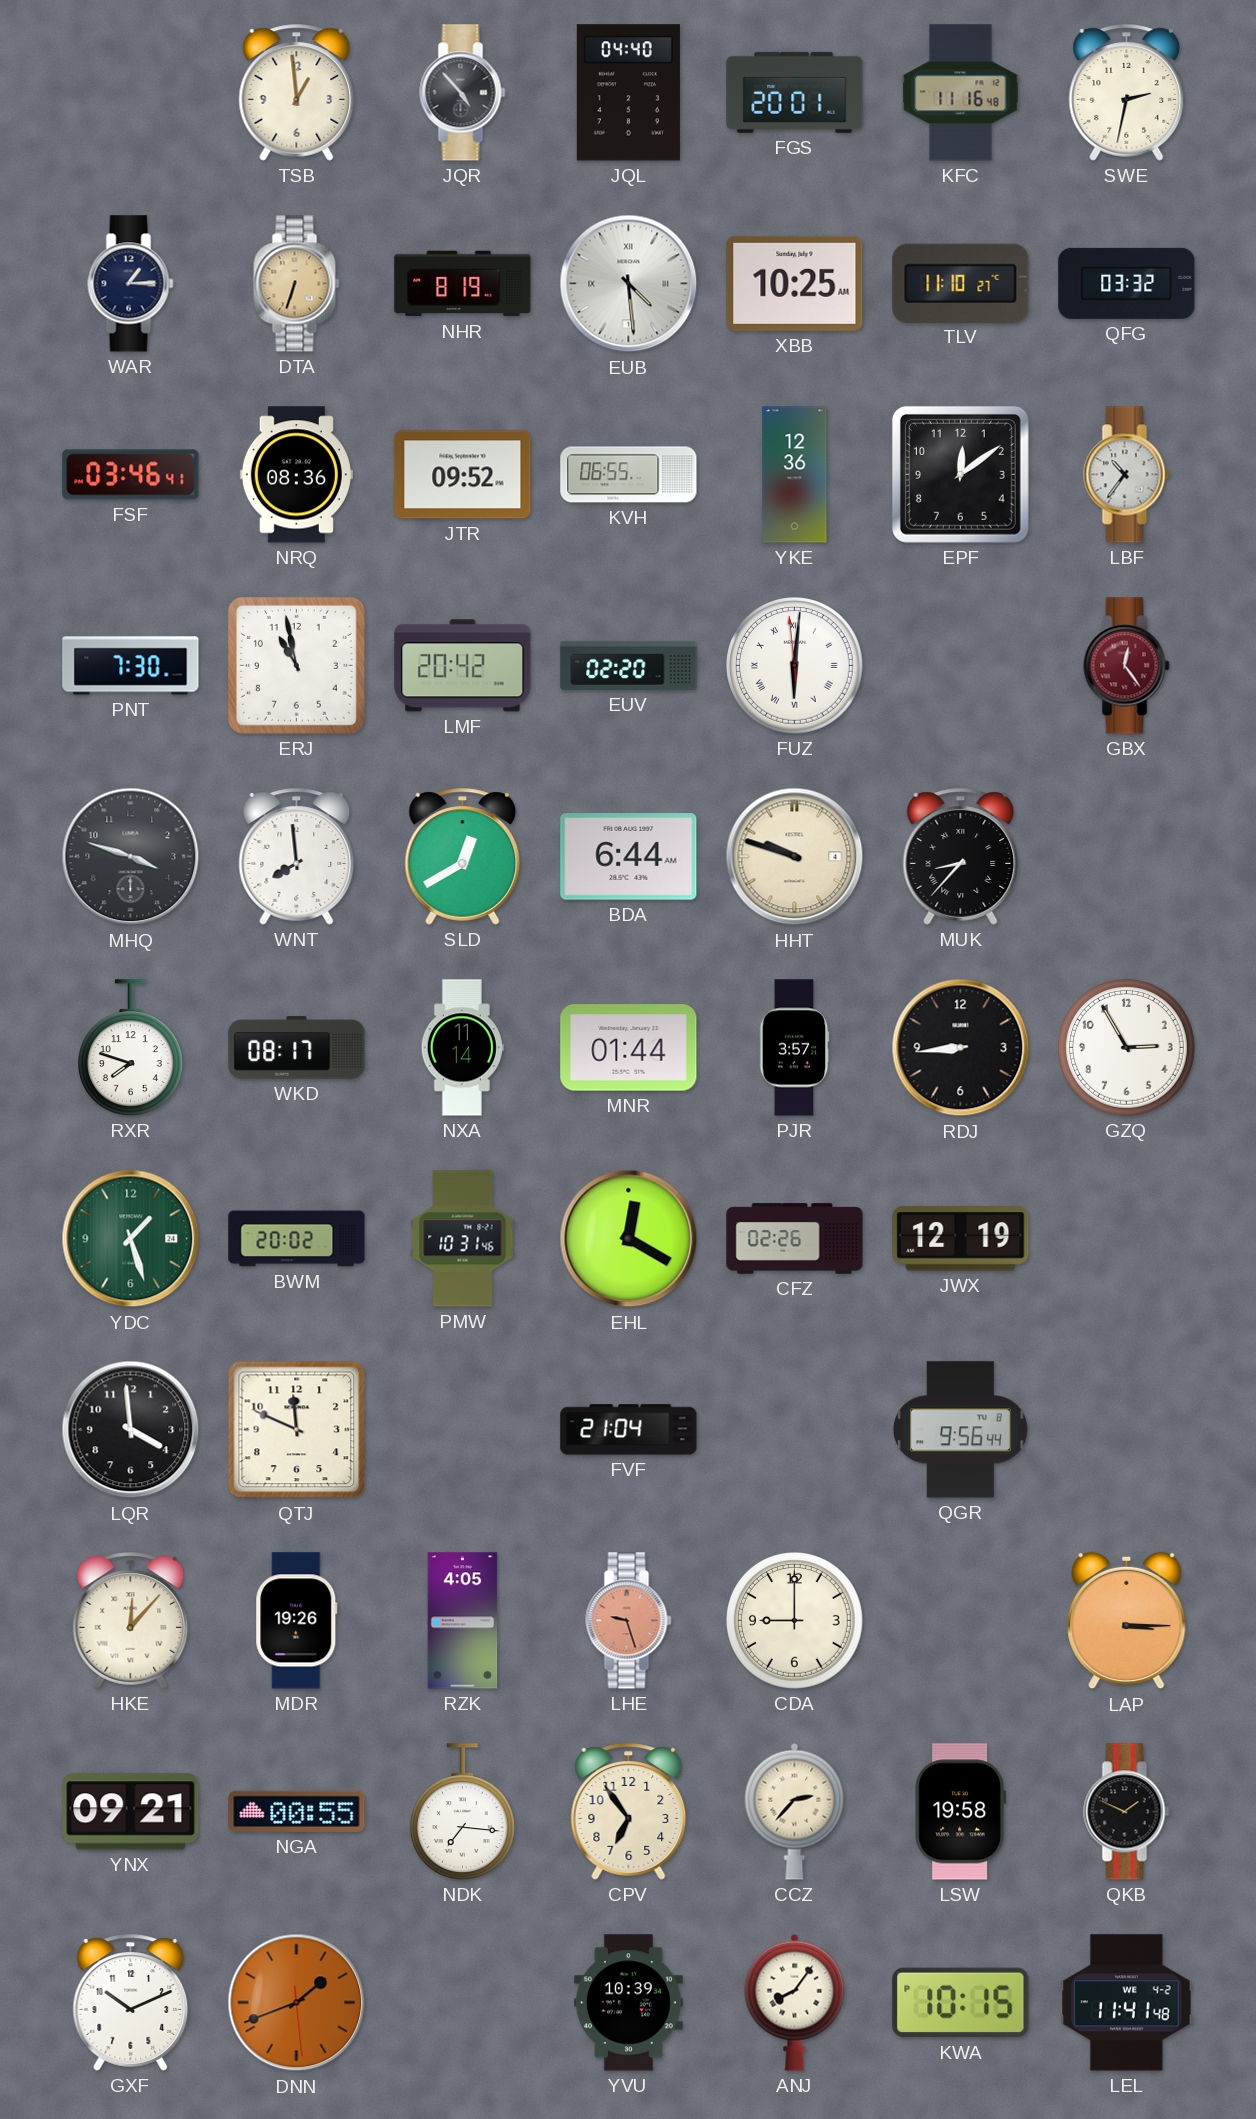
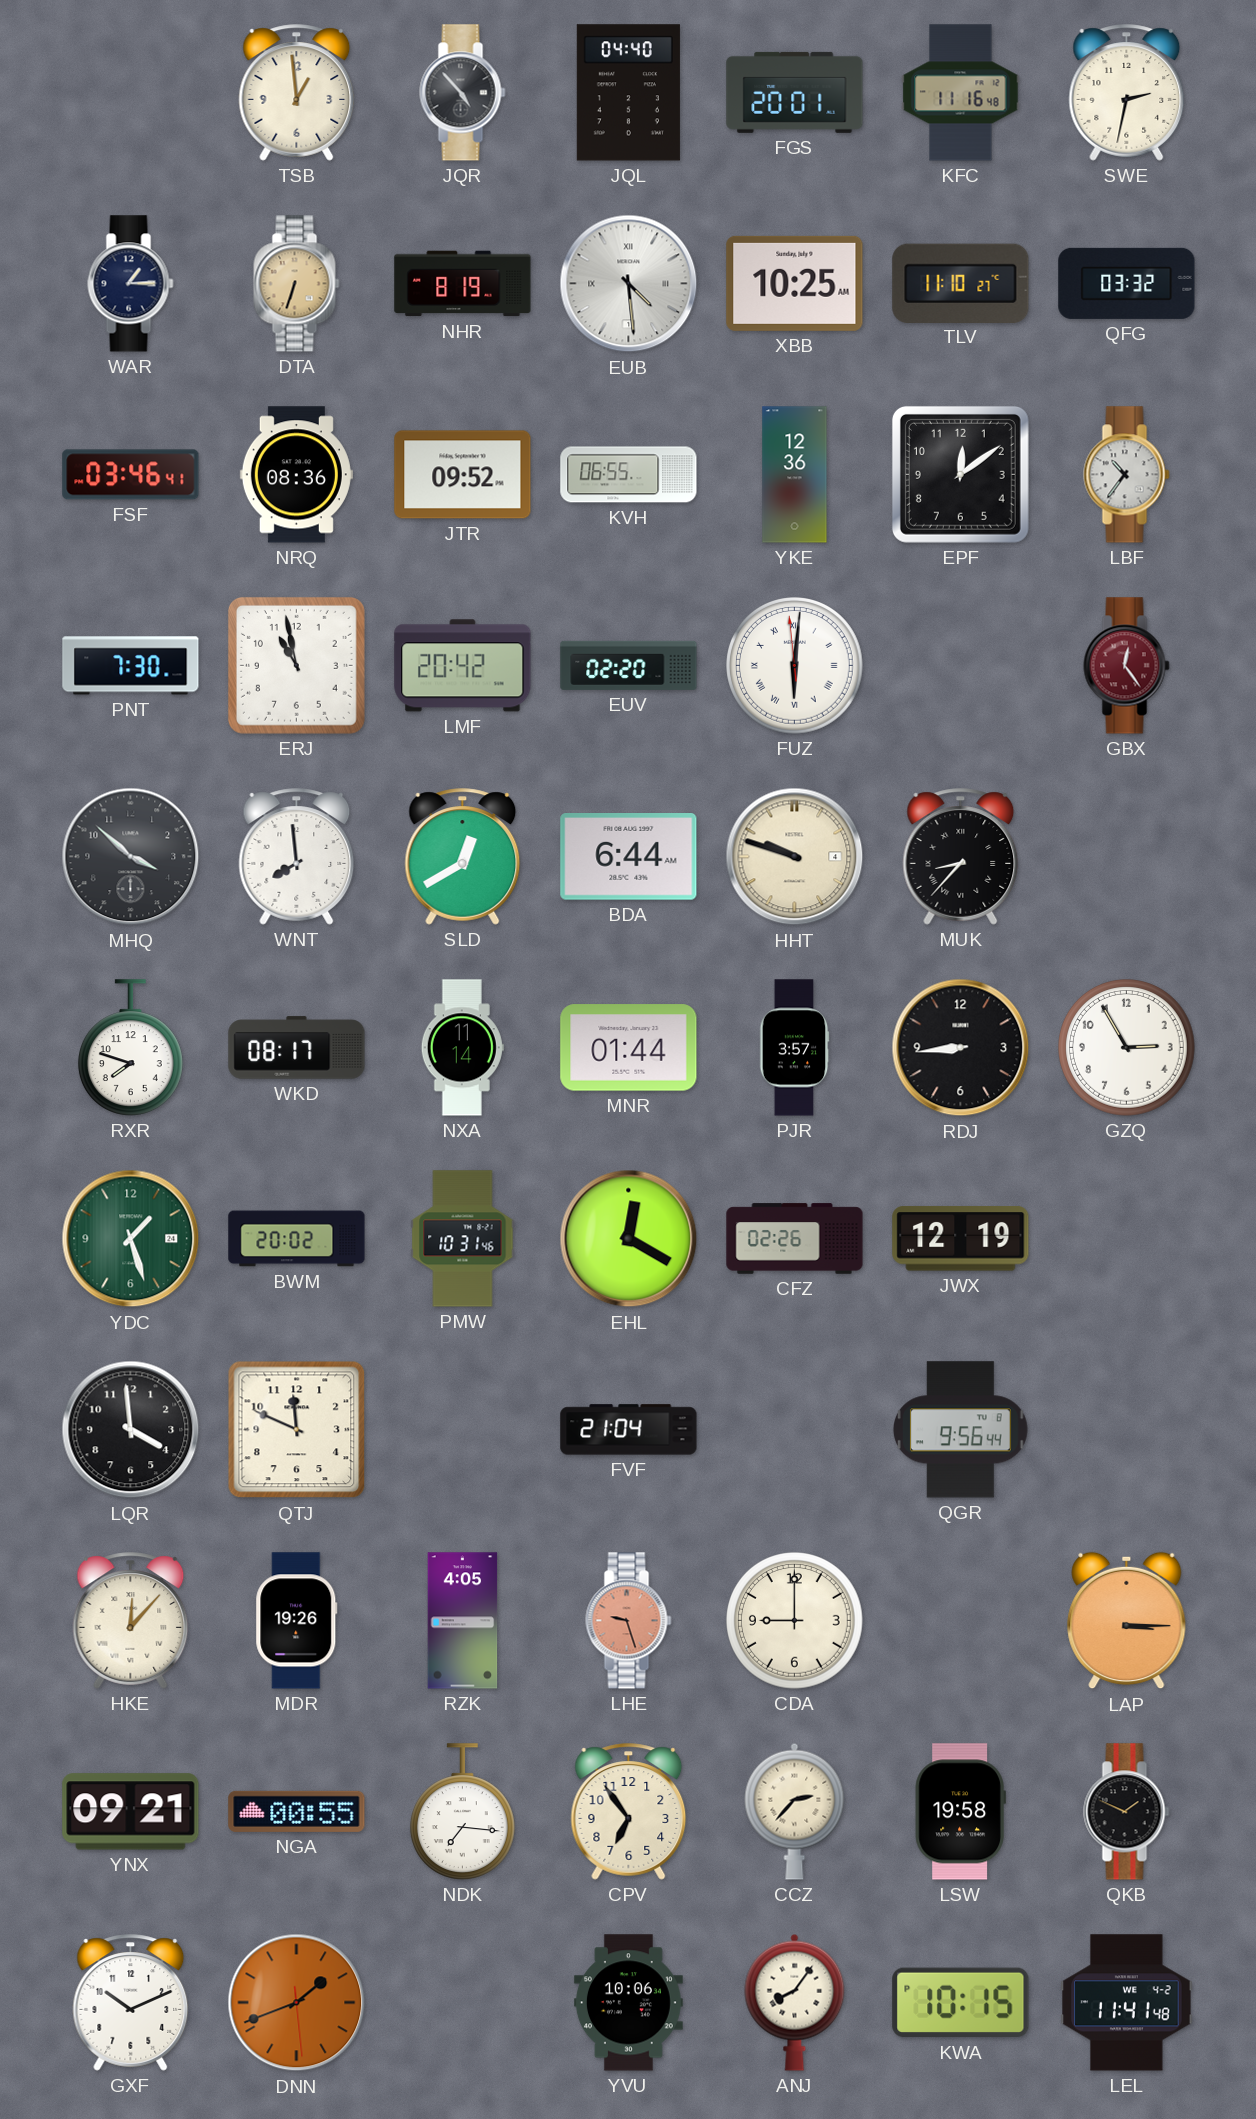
MHQ: 3:48 -> 3:52
YVU: 10:39 -> 10:06
